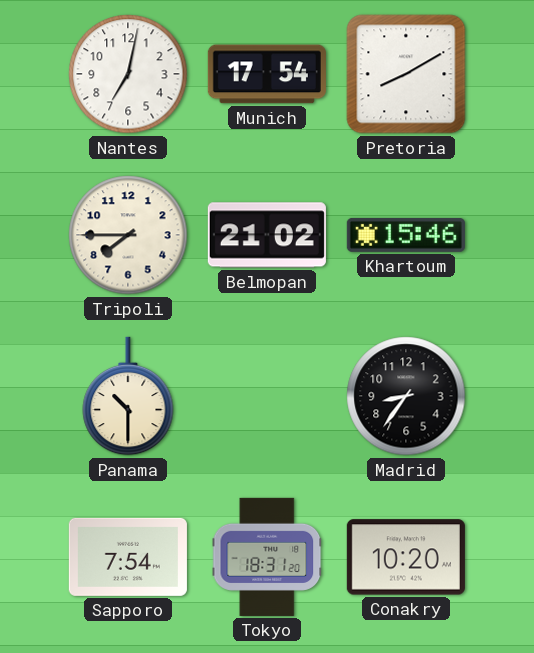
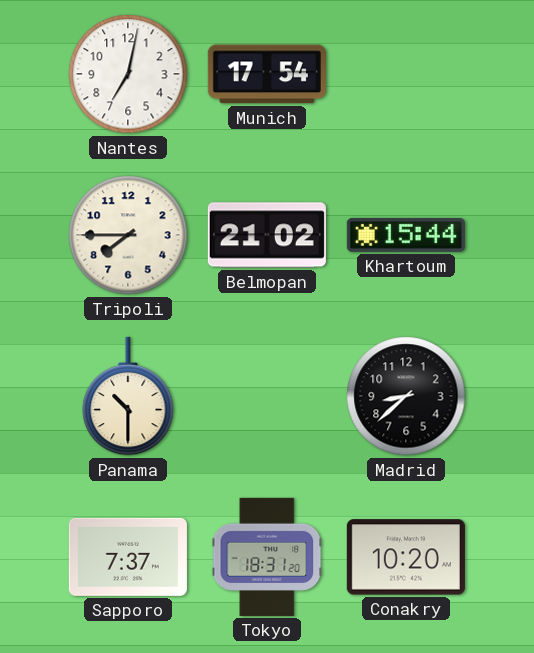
Pretoria: 8:10 -> none
Khartoum: 15:46 -> 15:44
Madrid: 8:36 -> 8:38
Sapporo: 7:54 -> 7:37
